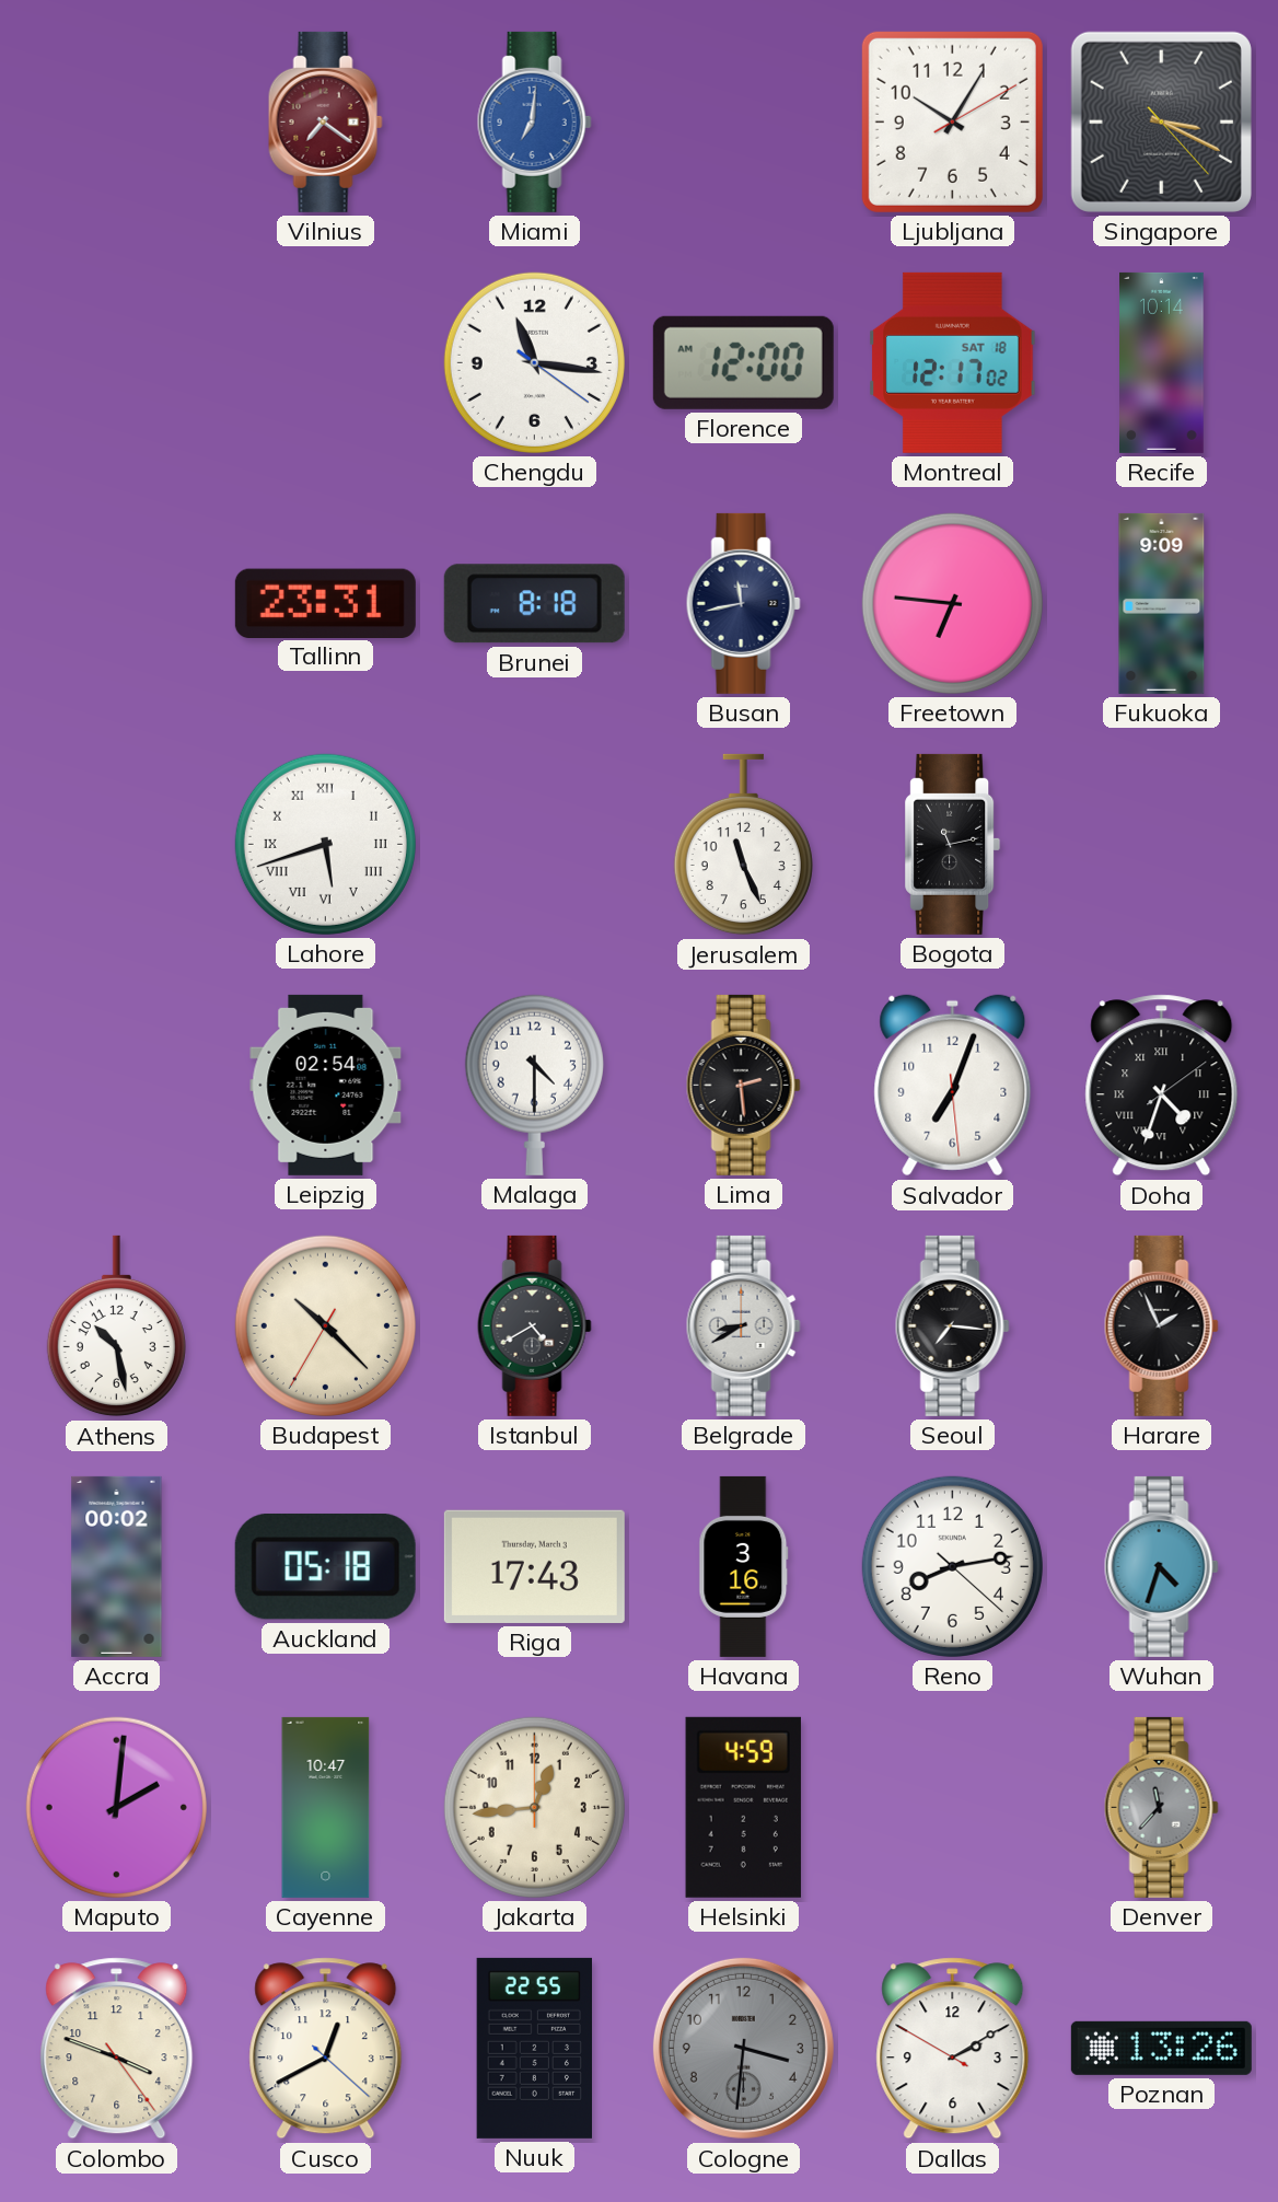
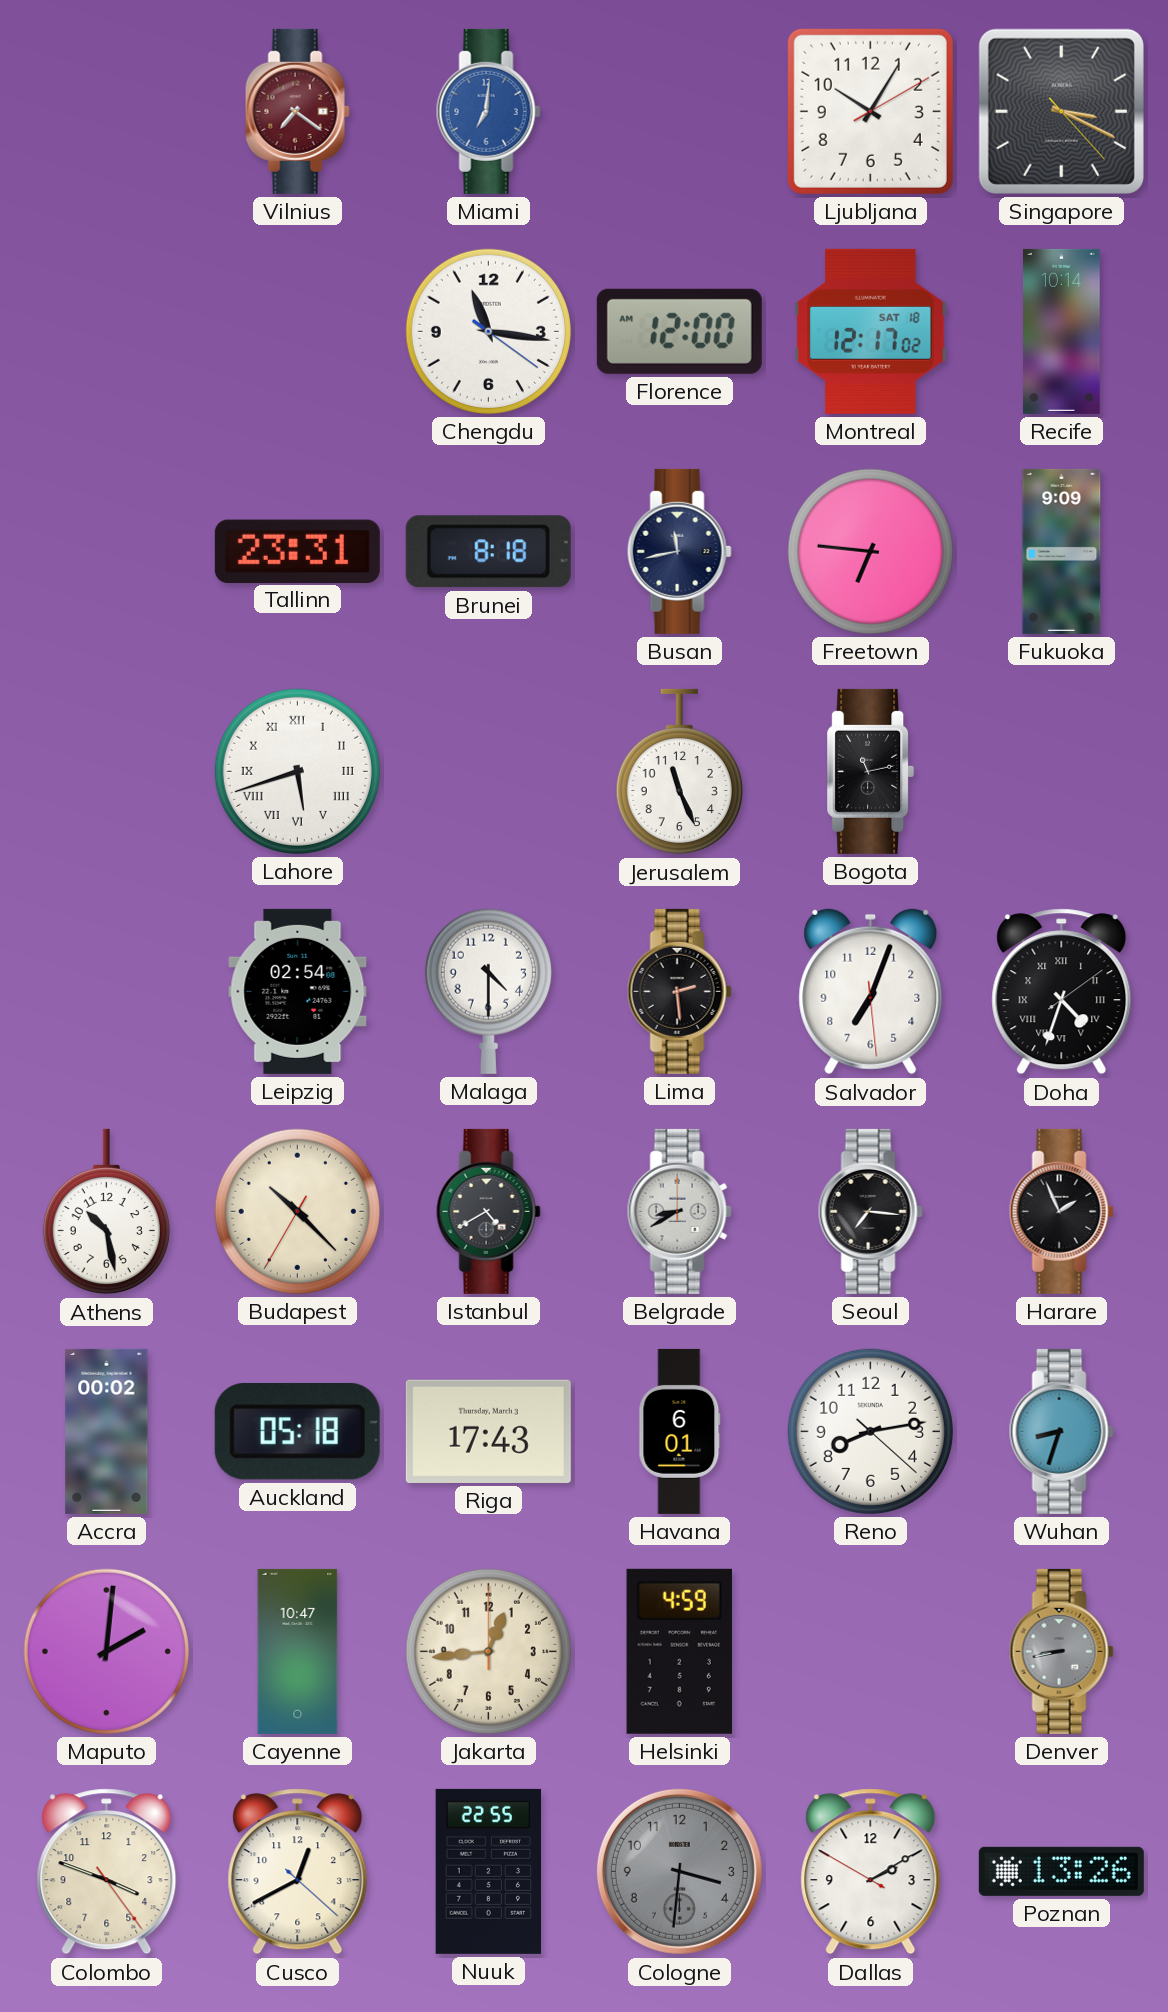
Havana: 3:16 -> 6:01
Wuhan: 4:33 -> 8:33
Denver: 11:37 -> 8:43
